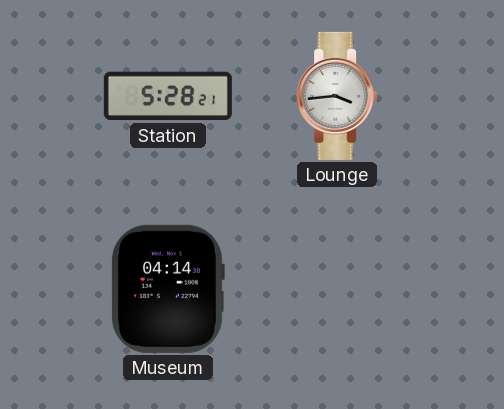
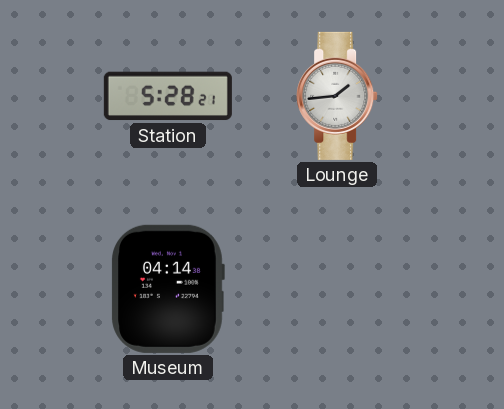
Lounge: 3:44 -> 1:44
